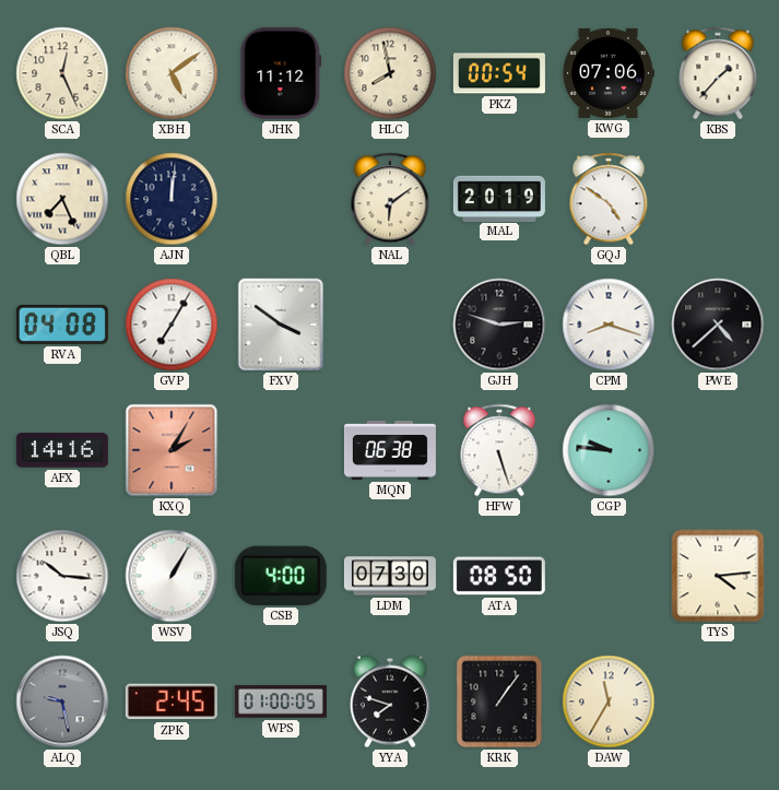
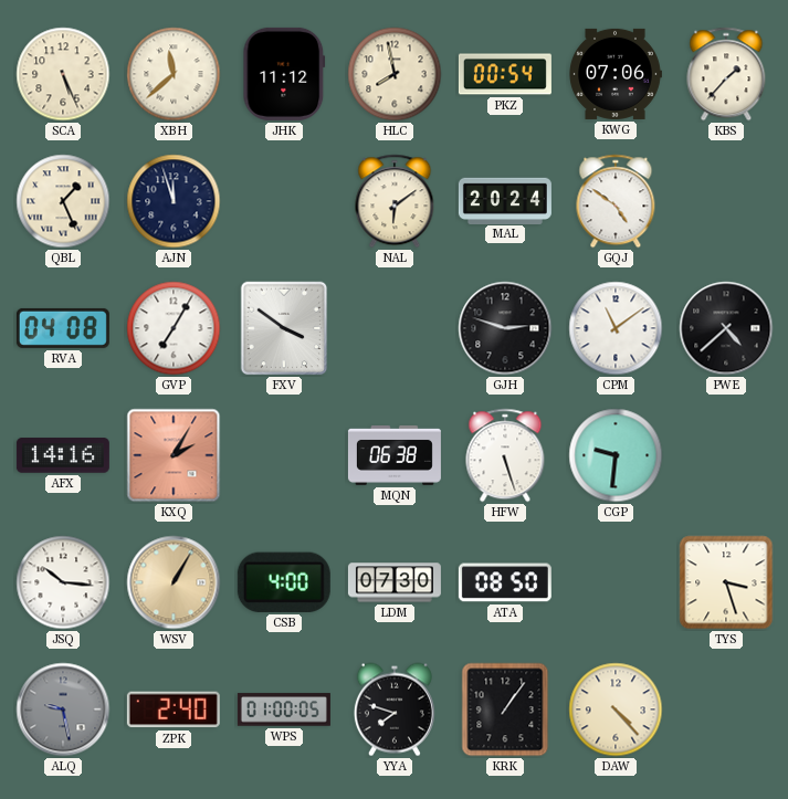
SCA: 12:26 -> 5:26
XBH: 5:09 -> 11:38
QBL: 7:26 -> 1:26
AJN: 12:01 -> 11:57
MAL: 20:19 -> 20:24
CPM: 8:18 -> 11:09
CGP: 9:46 -> 9:31
WSV dial: white -> champagne
TYS: 4:14 -> 3:27
ZPK: 2:45 -> 2:40
DAW: 11:35 -> 4:23
